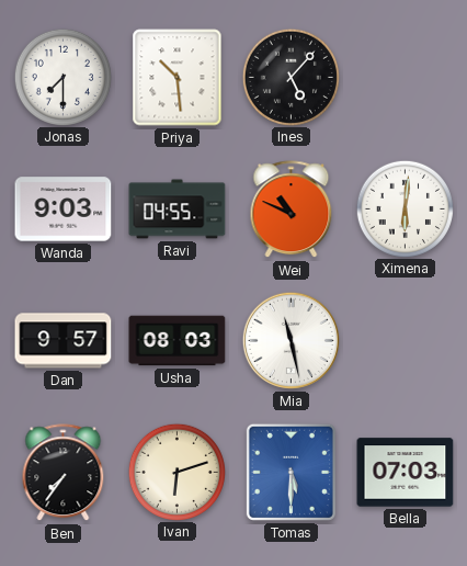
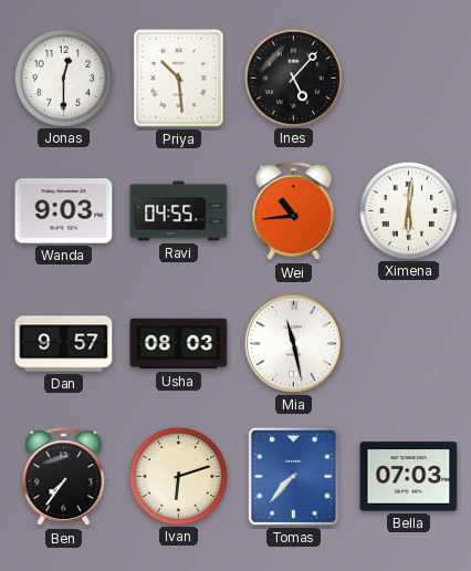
Jonas: 7:30 -> 12:30
Wei: 10:49 -> 10:44
Tomas: 5:30 -> 7:37
